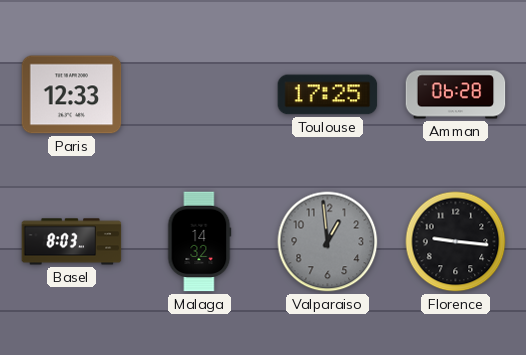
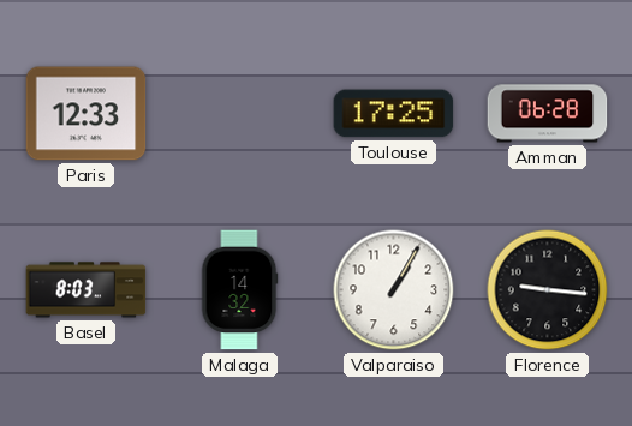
Valparaiso: 12:59 -> 1:05
Valparaiso dial: grey -> white
